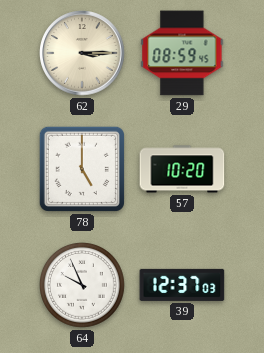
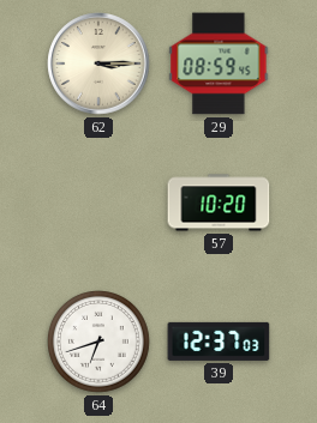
78: 5:00 -> none
64: 9:56 -> 6:42
